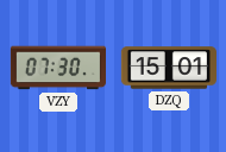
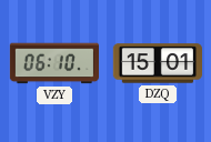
VZY: 07:30 -> 06:10
